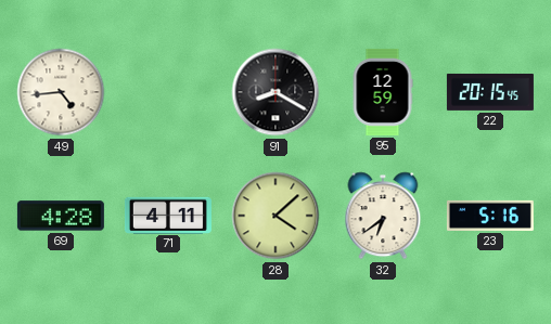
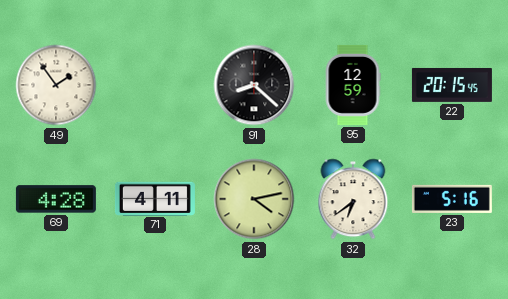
49: 4:44 -> 1:54
91: 8:20 -> 8:22
28: 4:08 -> 4:13
